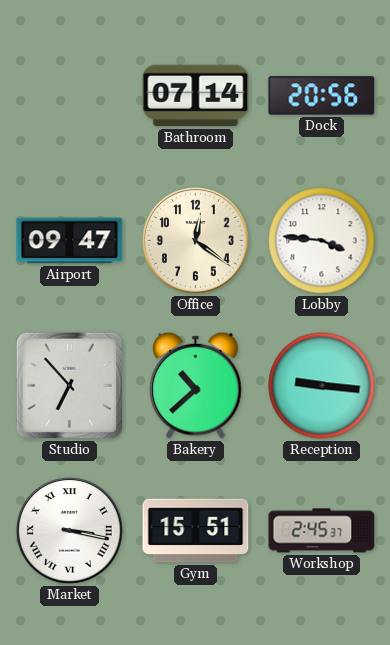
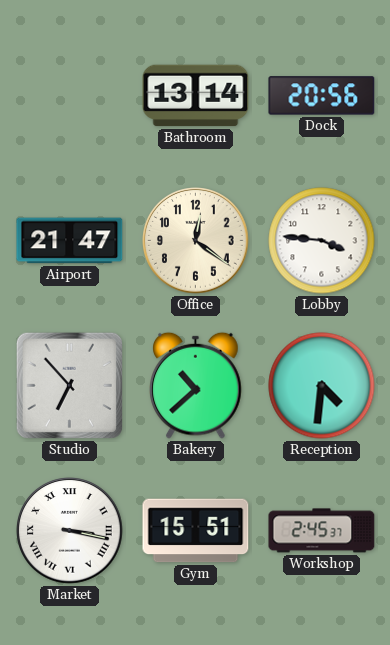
Bathroom: 07:14 -> 13:14
Airport: 09:47 -> 21:47
Reception: 9:16 -> 4:31
